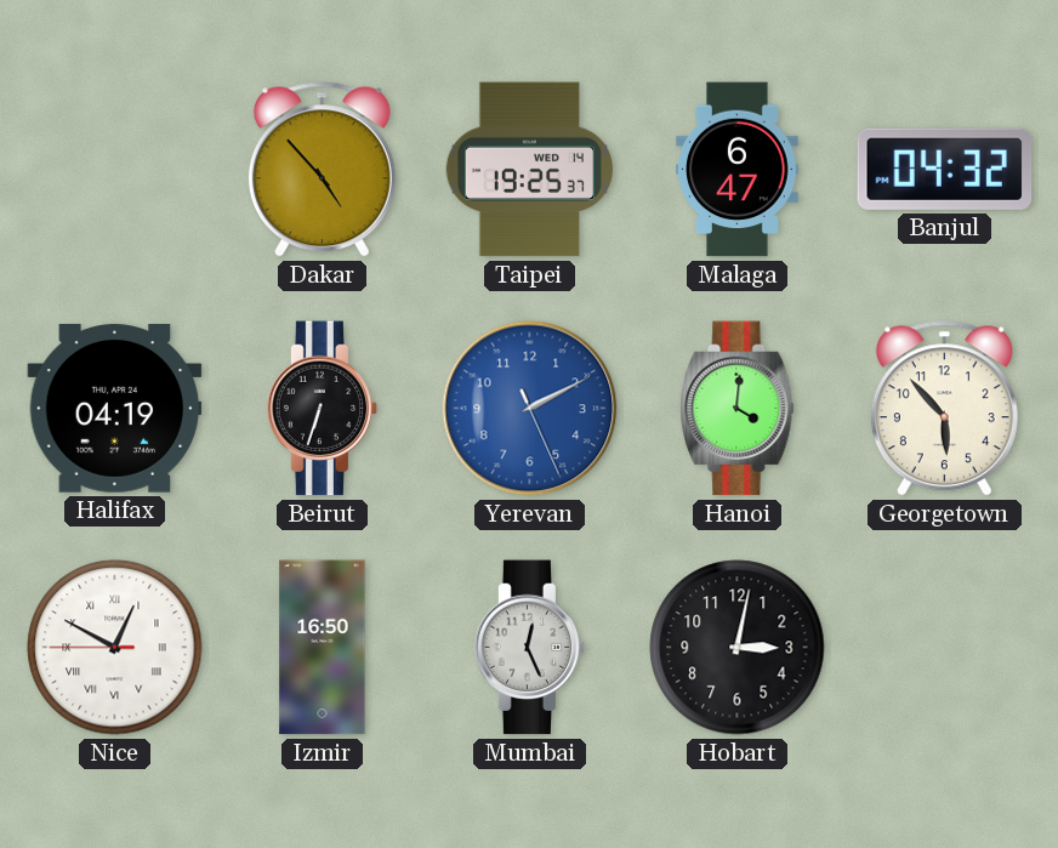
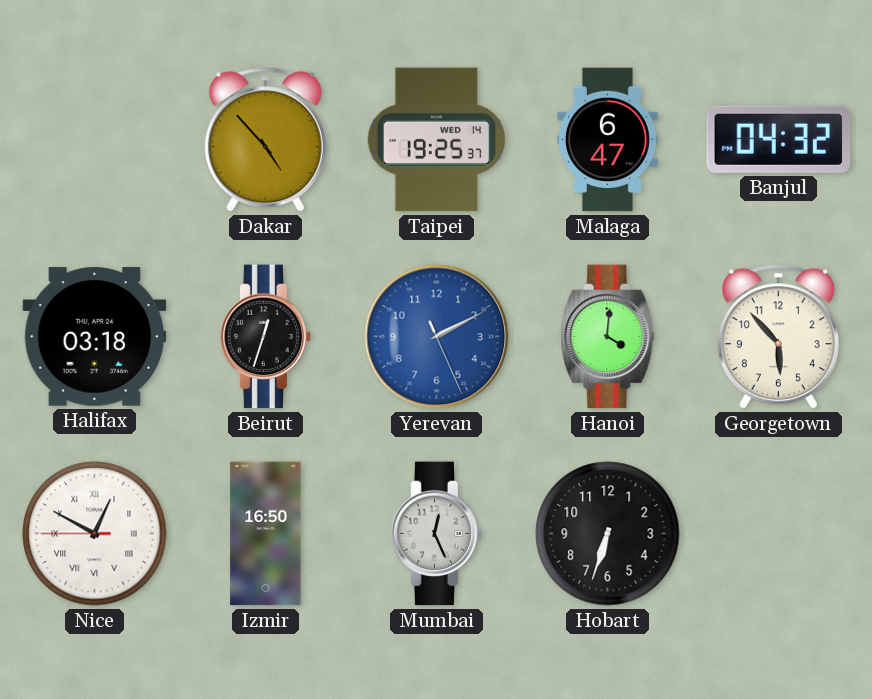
Halifax: 04:19 -> 03:18
Beirut: 6:33 -> 12:33
Hobart: 3:02 -> 6:33
